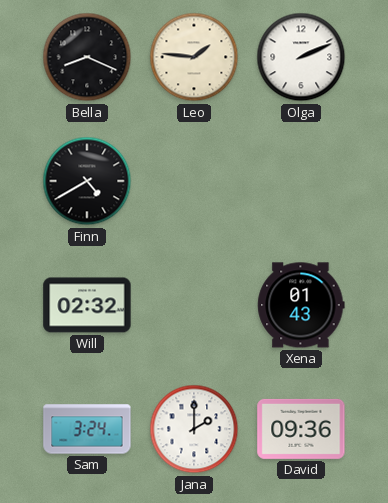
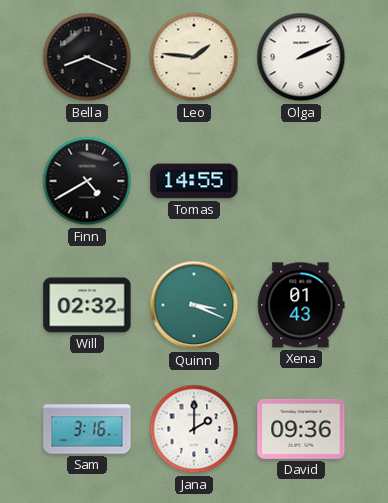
Tomas: none -> 14:55
Quinn: none -> 3:19
Sam: 3:24 -> 3:16
